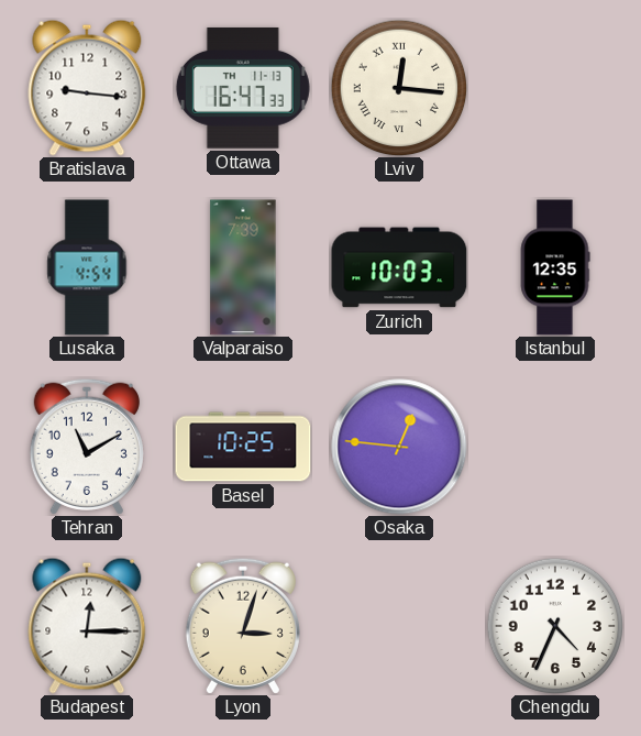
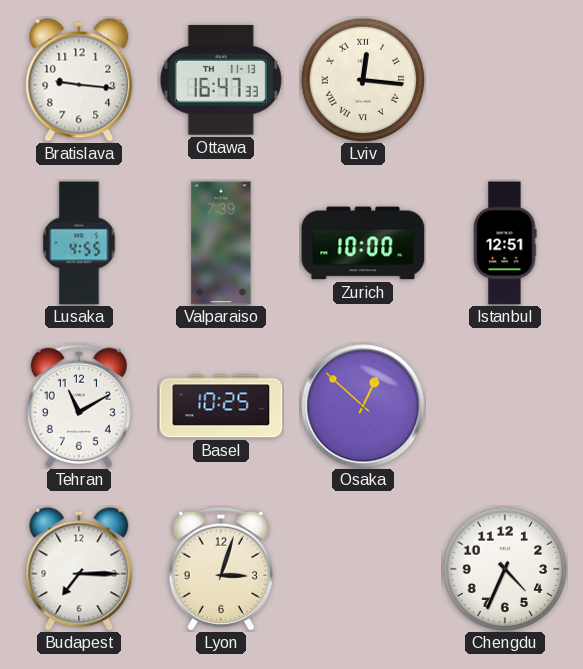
Lusaka: 4:54 -> 4:55
Zurich: 10:03 -> 10:00
Istanbul: 12:35 -> 12:51
Osaka: 12:46 -> 12:52
Budapest: 12:15 -> 7:15
